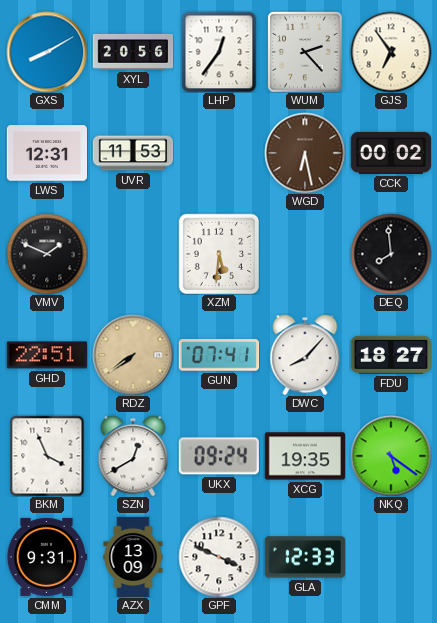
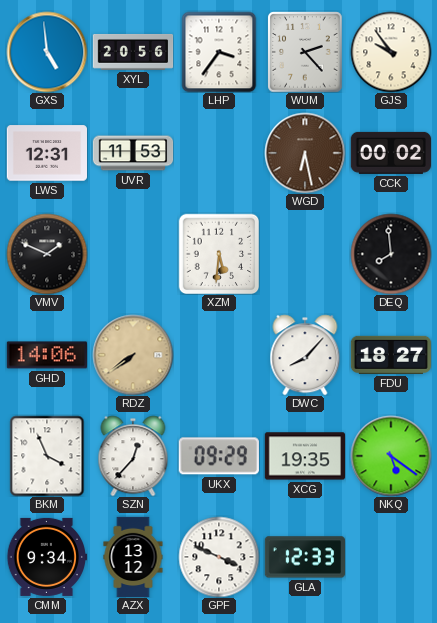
GXS: 8:10 -> 4:59
LHP: 12:36 -> 3:36
GJS: 6:54 -> 9:54
GHD: 22:51 -> 14:06
GUN: 07:41 -> none
SZN: 12:40 -> 12:37
UKX: 09:24 -> 09:29
CMM: 9:31 -> 9:34
AZX: 13:09 -> 13:12
